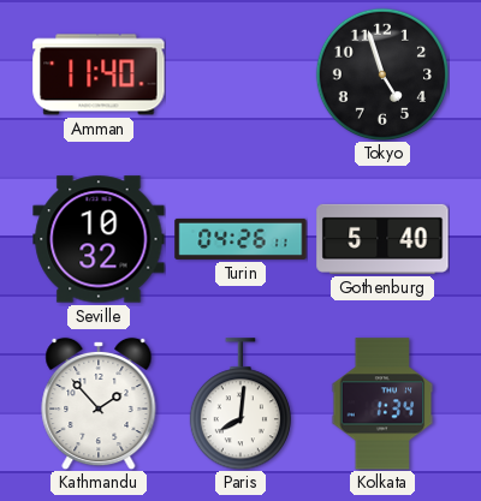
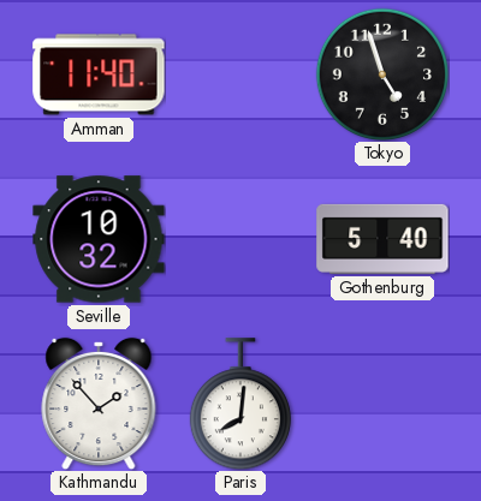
Turin: 04:26 -> none
Kolkata: 1:34 -> none
